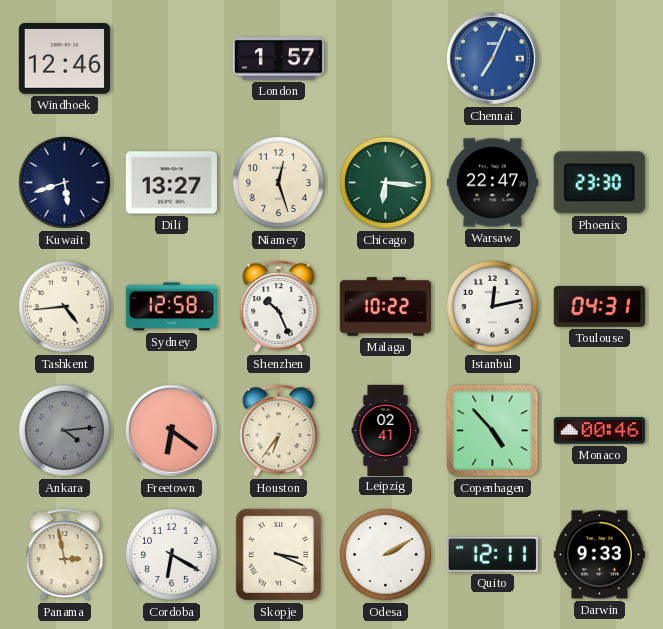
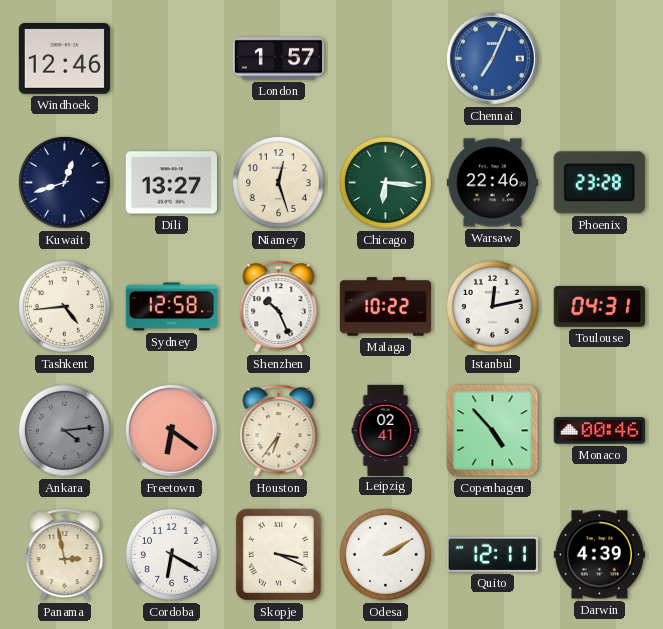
Kuwait: 5:42 -> 12:42
Warsaw: 22:47 -> 22:46
Phoenix: 23:30 -> 23:28
Darwin: 9:33 -> 4:39
